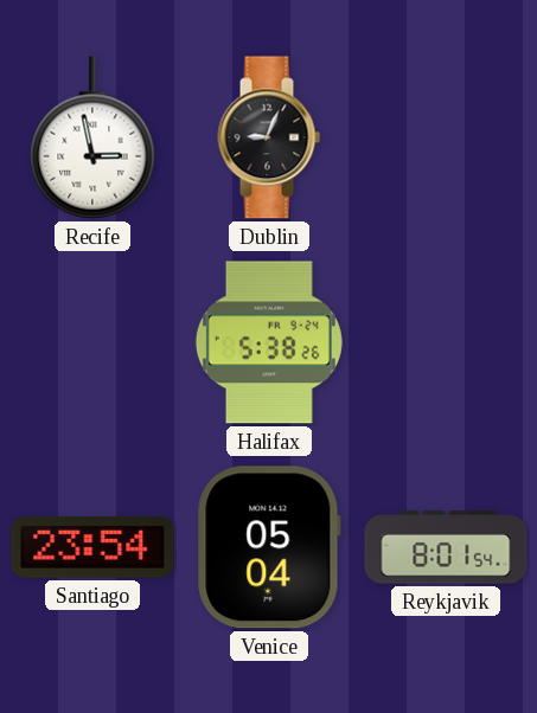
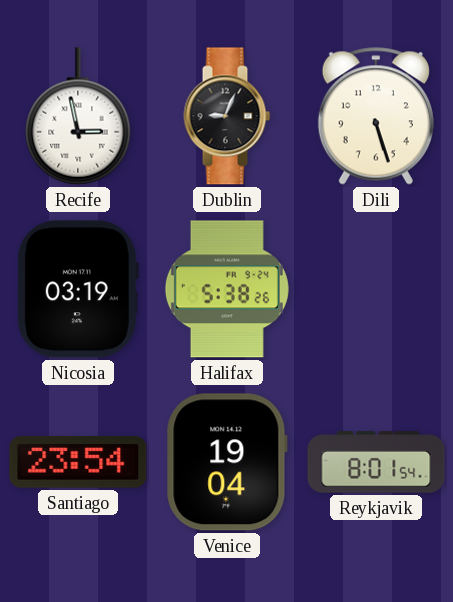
Dili: none -> 5:27
Nicosia: none -> 03:19
Venice: 05:04 -> 19:04
